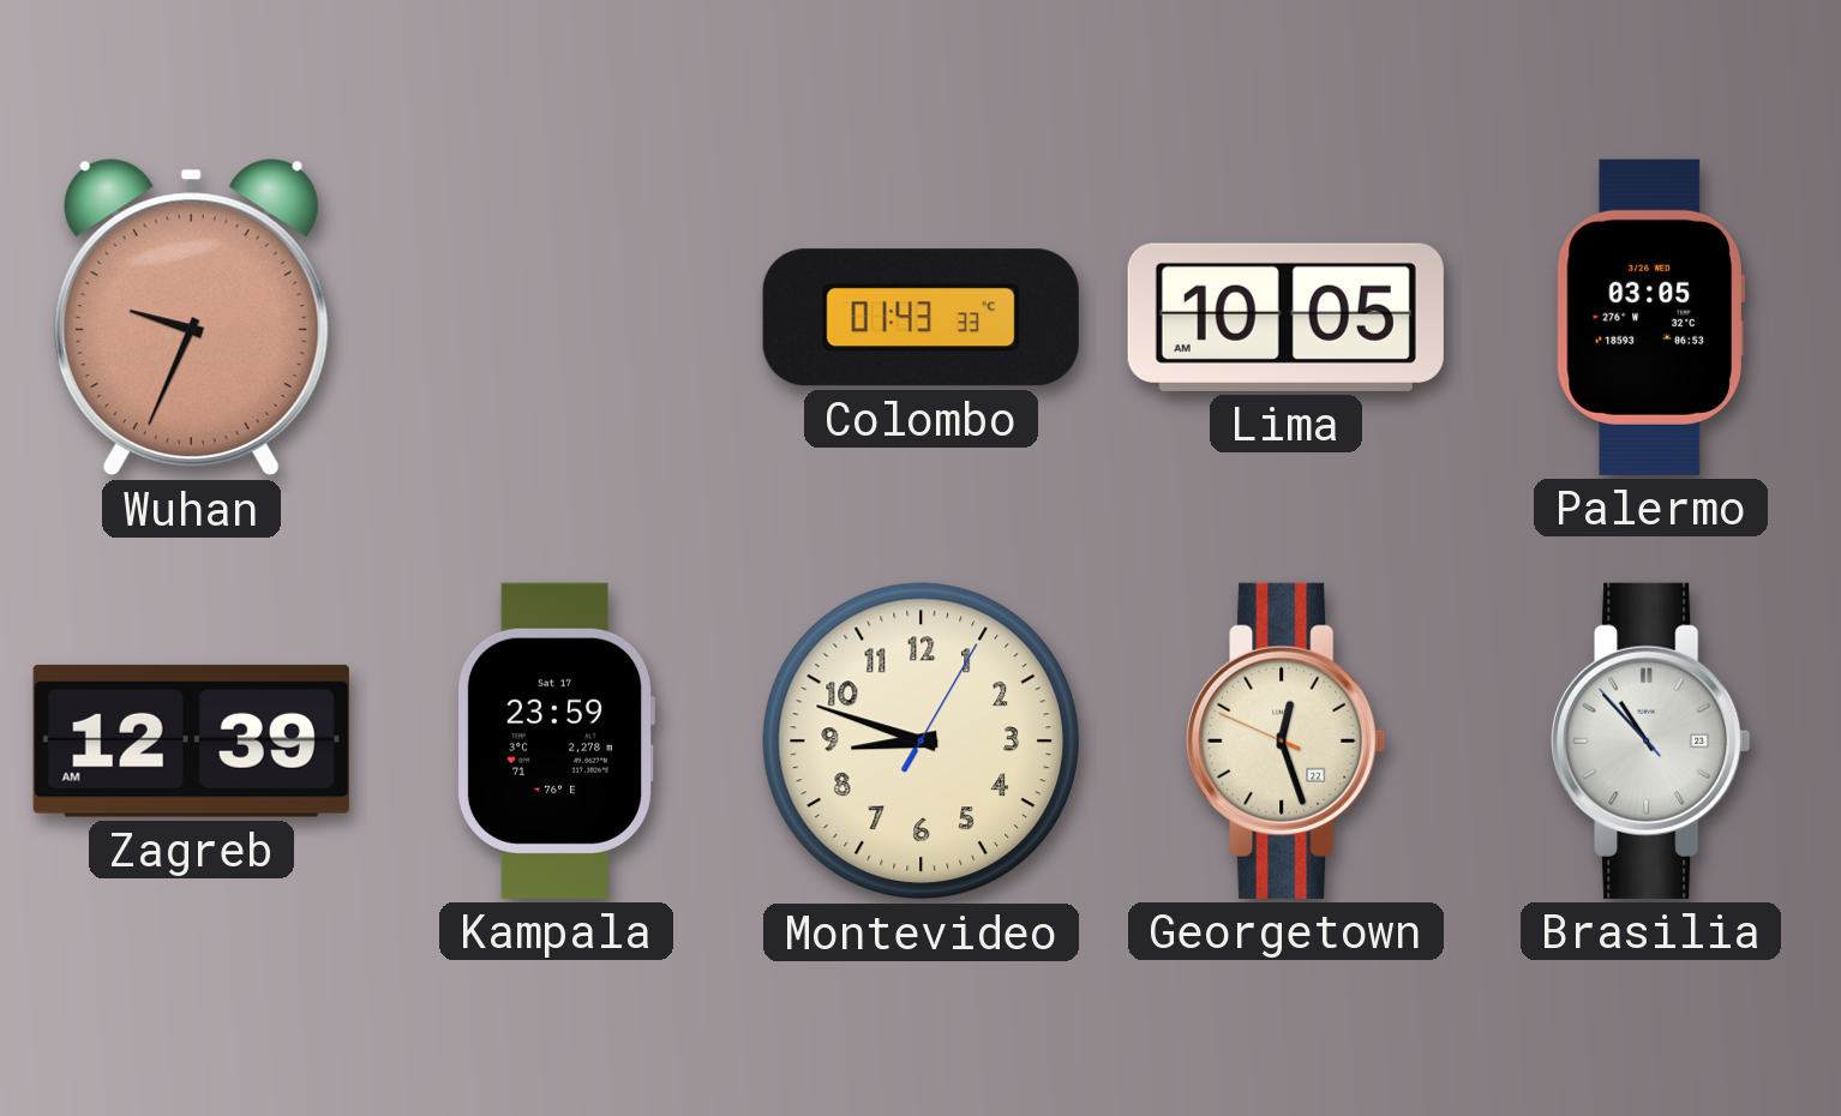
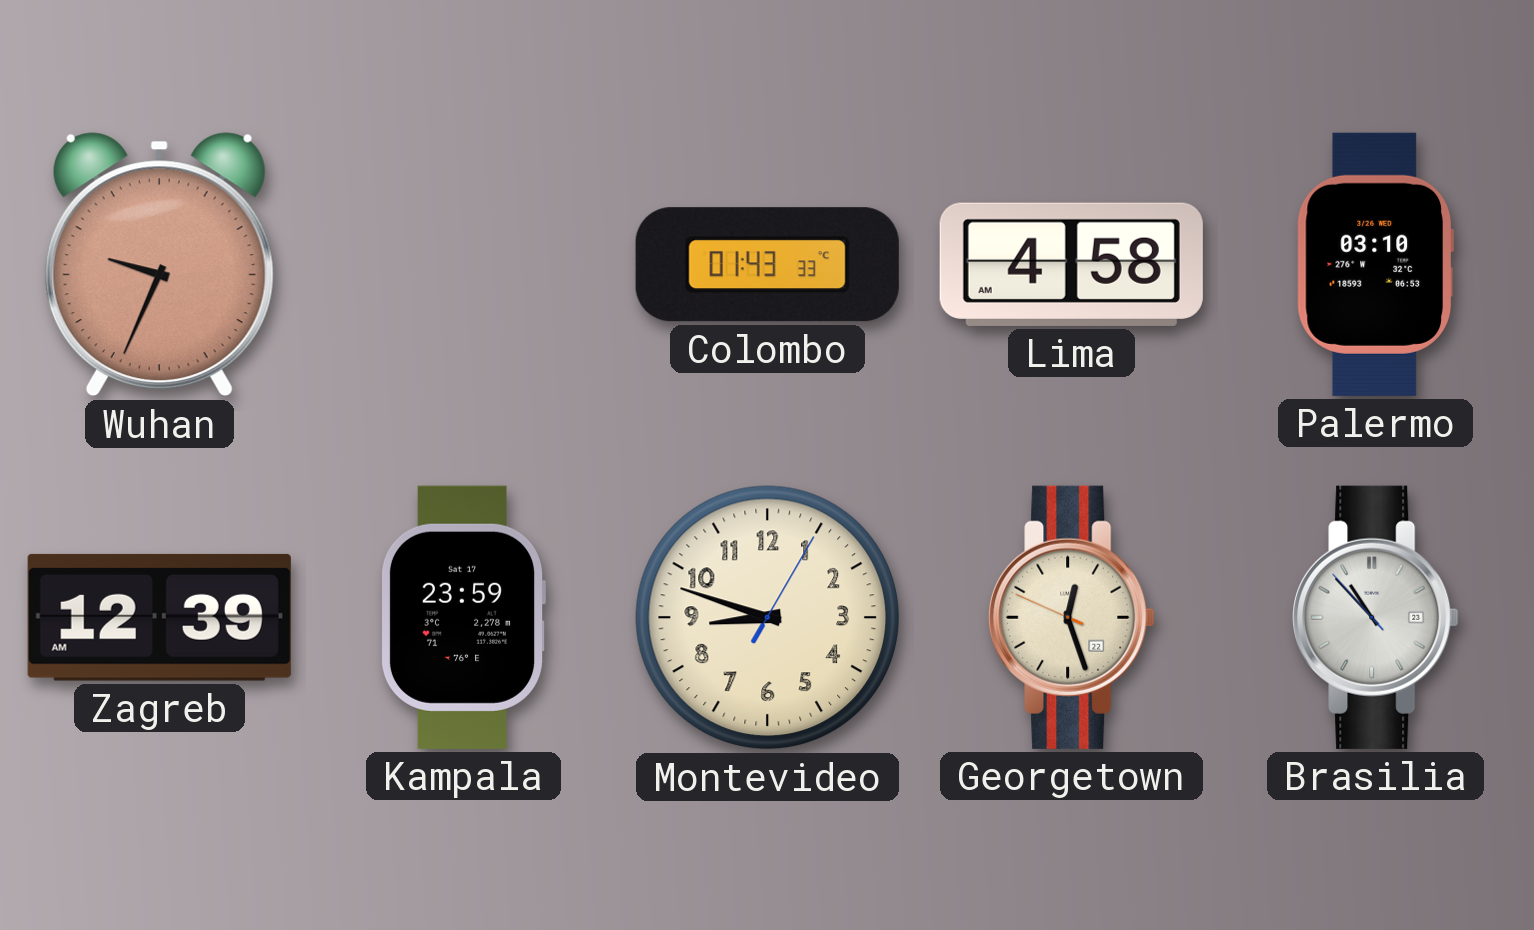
Lima: 10:05 -> 4:58
Palermo: 03:05 -> 03:10
